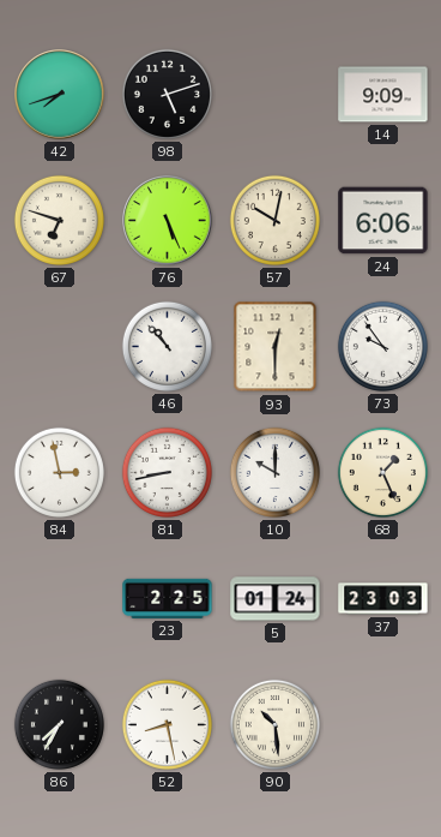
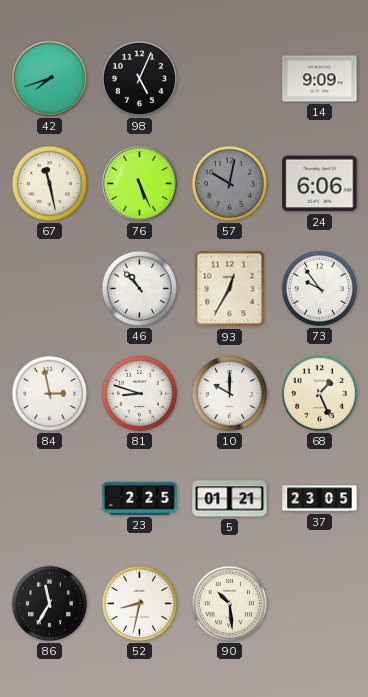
98: 5:12 -> 5:04
67: 6:48 -> 11:28
57 dial: cream -> grey
93: 12:30 -> 12:35
81: 8:43 -> 8:48
5: 01:24 -> 01:21
37: 23:03 -> 23:05
86: 7:35 -> 11:35
52: 8:28 -> 8:32
